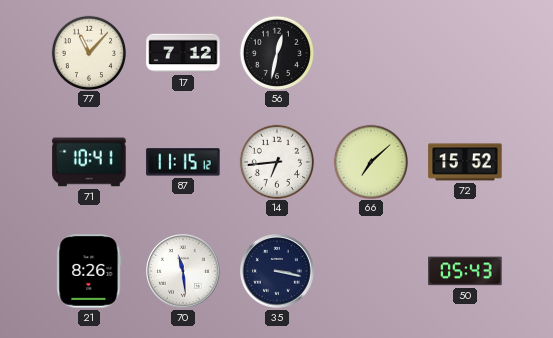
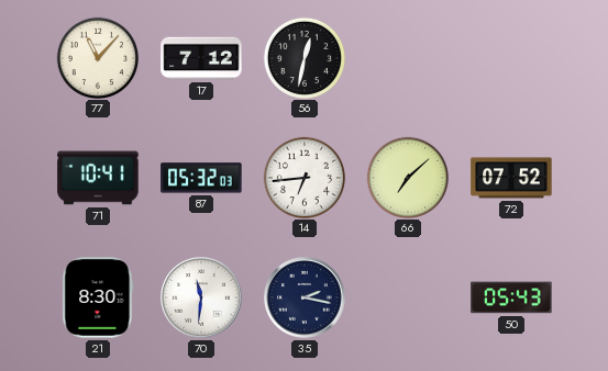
87: 11:15 -> 05:32
72: 15:52 -> 07:52
21: 8:26 -> 8:30
70: 11:29 -> 11:31
35: 3:17 -> 2:17
